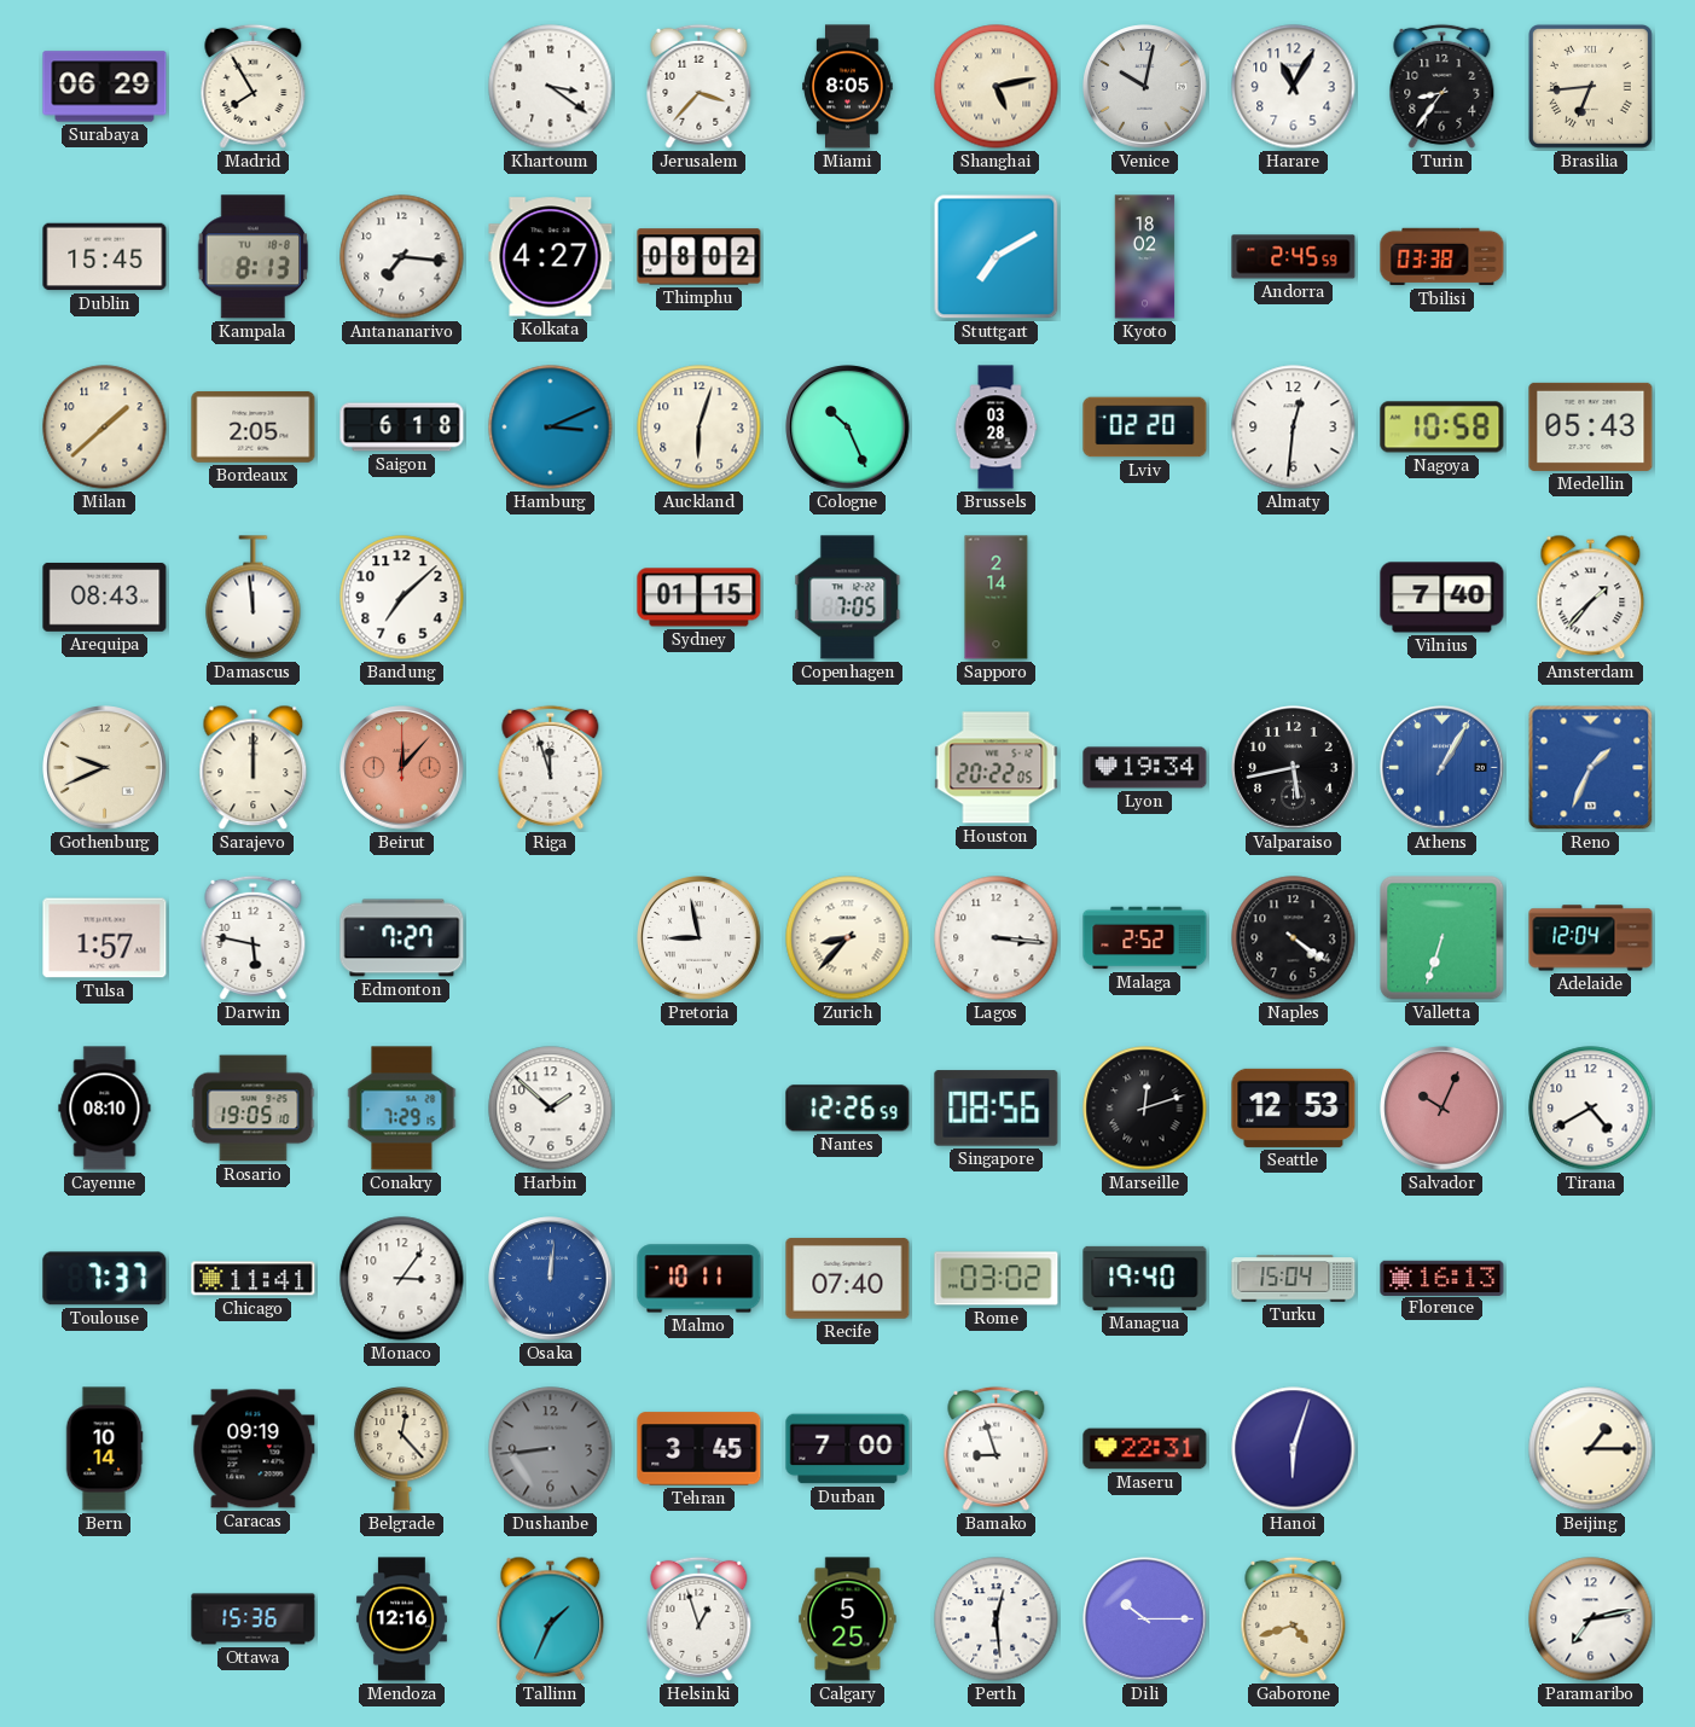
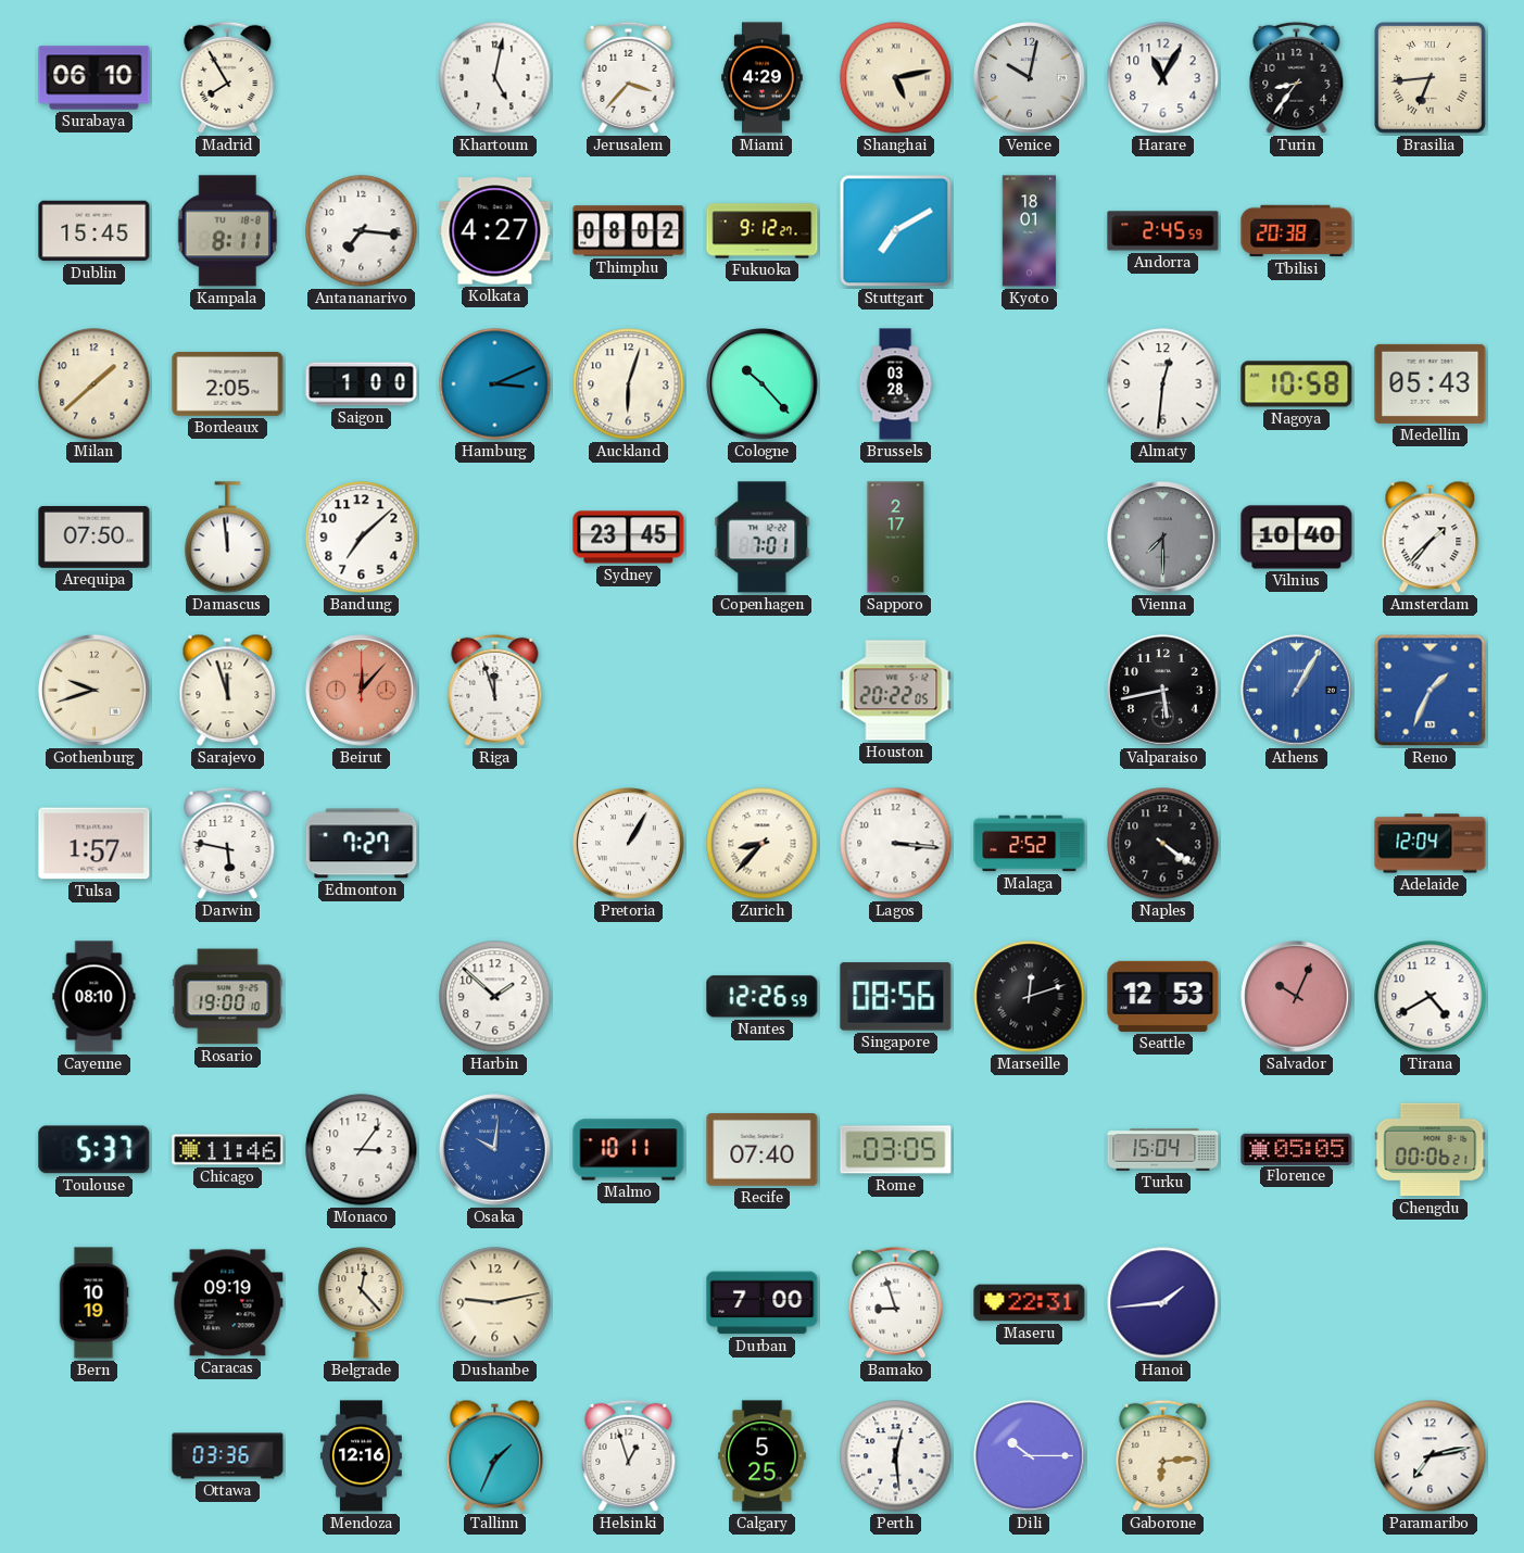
Surabaya: 06:29 -> 06:10
Khartoum: 3:21 -> 5:02
Miami: 8:05 -> 4:29
Kampala: 8:13 -> 8:11
Fukuoka: none -> 9:12
Kyoto: 18:02 -> 18:01
Tbilisi: 03:38 -> 20:38
Saigon: 6:18 -> 1:00
Cologne: 10:26 -> 10:23
Lviv: 02:20 -> none
Arequipa: 08:43 -> 07:50
Sydney: 01:15 -> 23:45
Copenhagen: 7:05 -> 7:01
Sapporo: 2:14 -> 2:17
Vienna: none -> 7:30
Vilnius: 7:40 -> 10:40
Gothenburg: 9:41 -> 9:42
Sarajevo: 12:00 -> 11:57
Lyon: 19:34 -> none
Pretoria: 8:58 -> 1:05
Valletta: 6:33 -> none
Rosario: 19:05 -> 19:00
Conakry: 7:29 -> none
Toulouse: 7:37 -> 5:37
Chicago: 11:41 -> 11:46
Osaka: 12:01 -> 10:01
Rome: 03:02 -> 03:05
Managua: 19:40 -> none
Florence: 16:13 -> 05:05
Chengdu: none -> 00:06
Bern: 10:14 -> 10:19
Dushanbe: 8:44 -> 9:13
Dushanbe dial: grey -> cream
Tehran: 3:45 -> none
Hanoi: 6:03 -> 1:44
Beijing: 1:15 -> none
Ottawa: 15:36 -> 03:36
Gaborone: 4:42 -> 6:14
